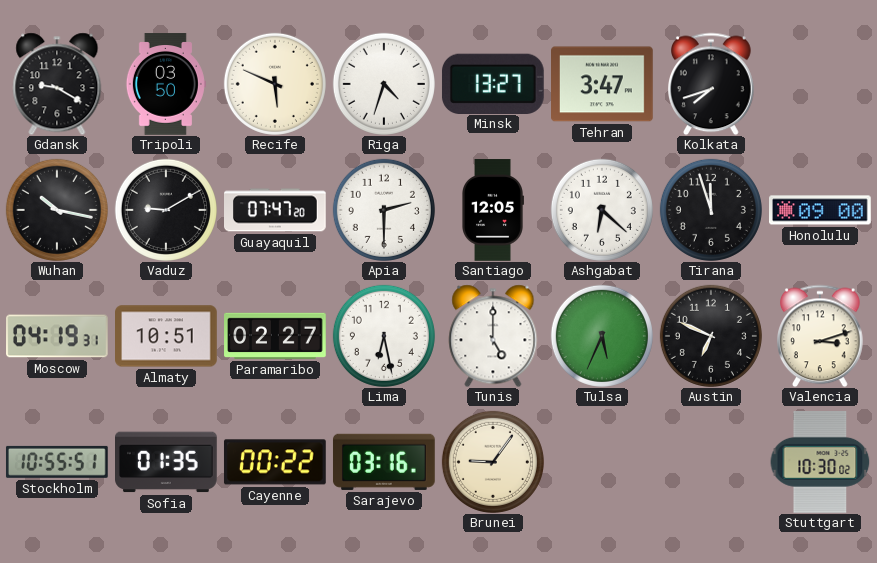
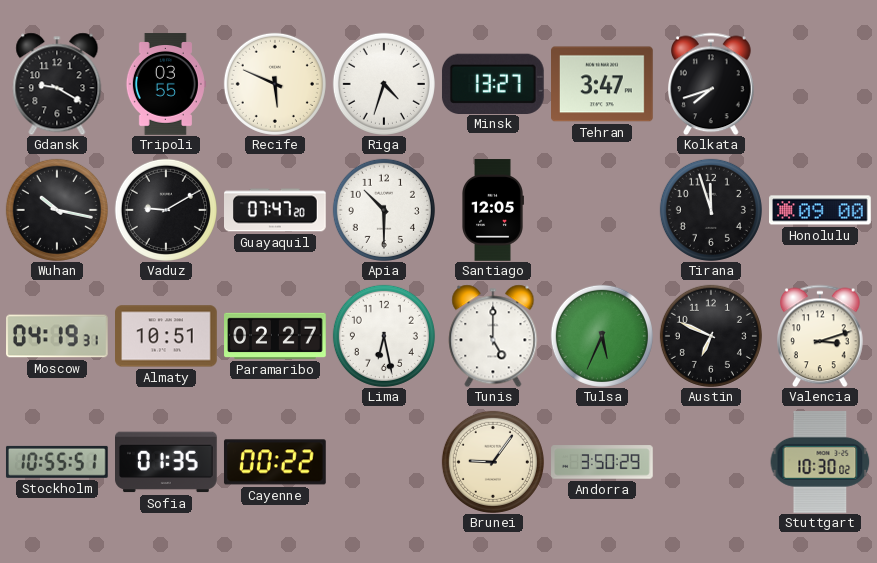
Tripoli: 03:50 -> 03:55
Apia: 2:30 -> 10:30
Ashgabat: 6:22 -> none
Sarajevo: 03:16 -> none
Andorra: none -> 3:50
